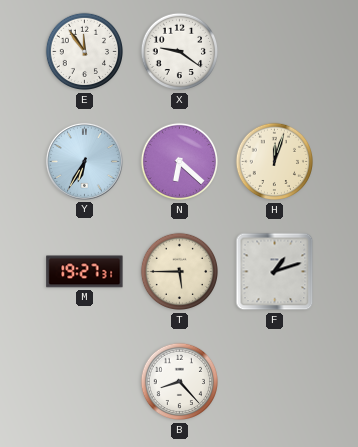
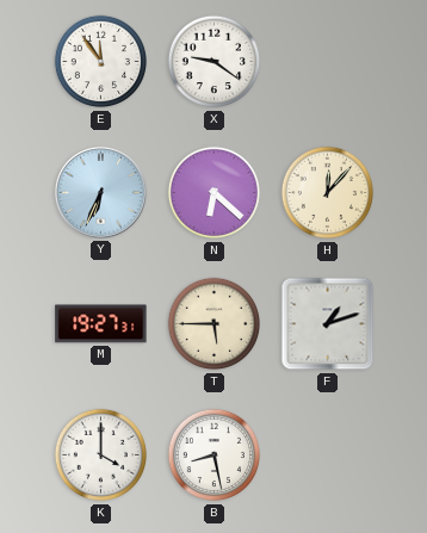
Y: 6:35 -> 6:34
H: 12:03 -> 12:07
K: none -> 4:00
B: 8:23 -> 8:28
